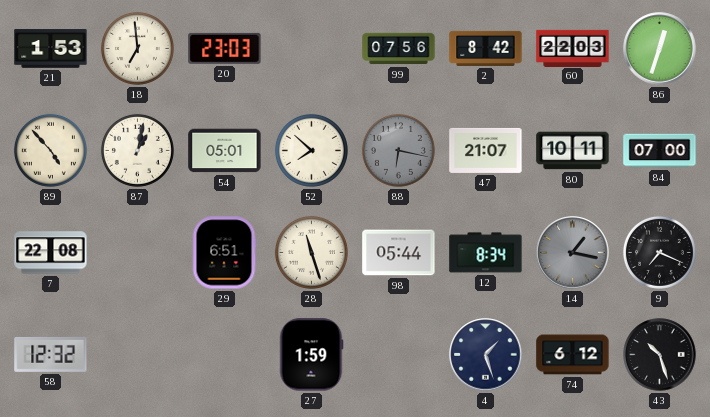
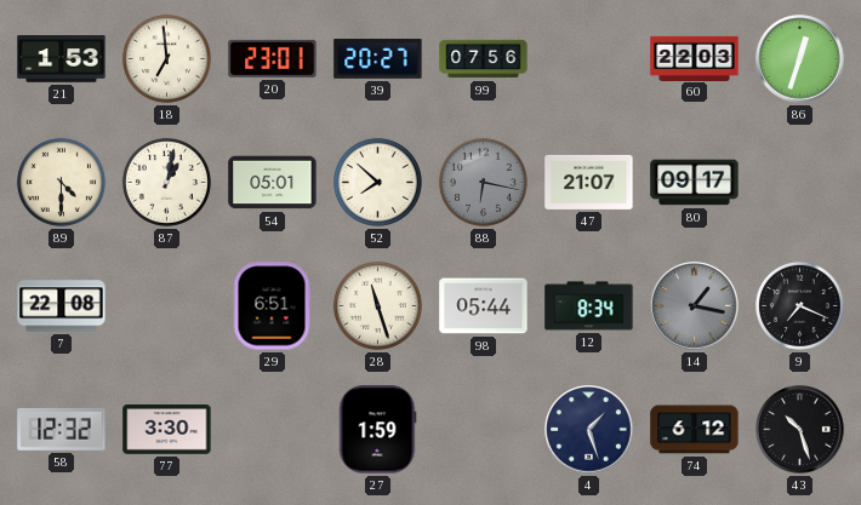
20: 23:03 -> 23:01
39: none -> 20:27
2: 8:42 -> none
89: 4:53 -> 4:30
80: 10:11 -> 09:17
84: 07:00 -> none
77: none -> 3:30
